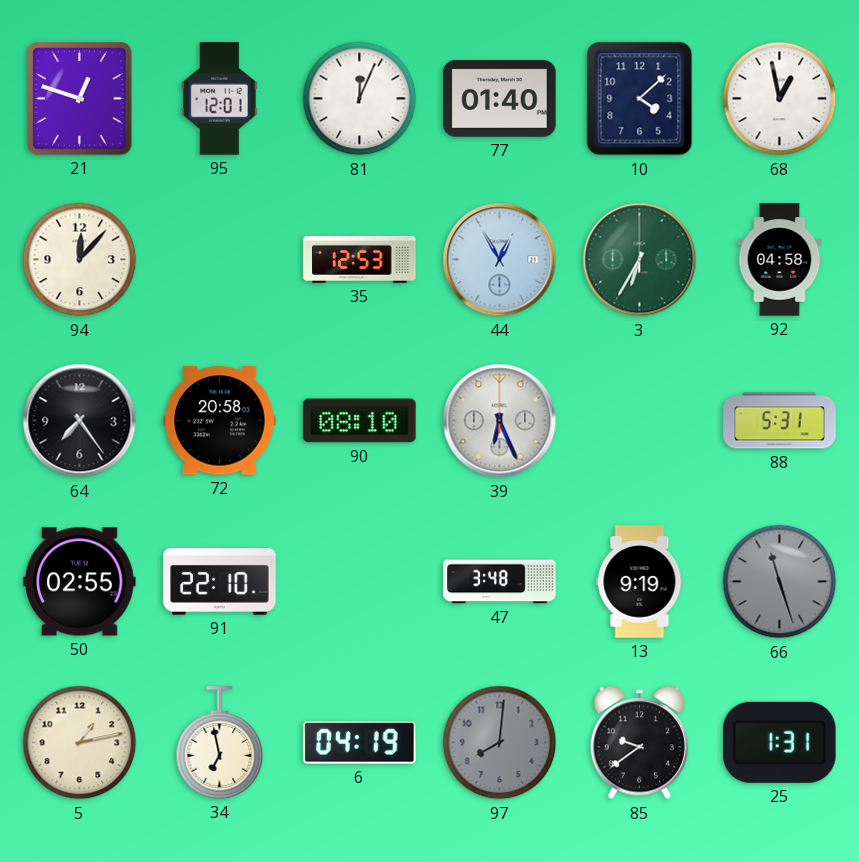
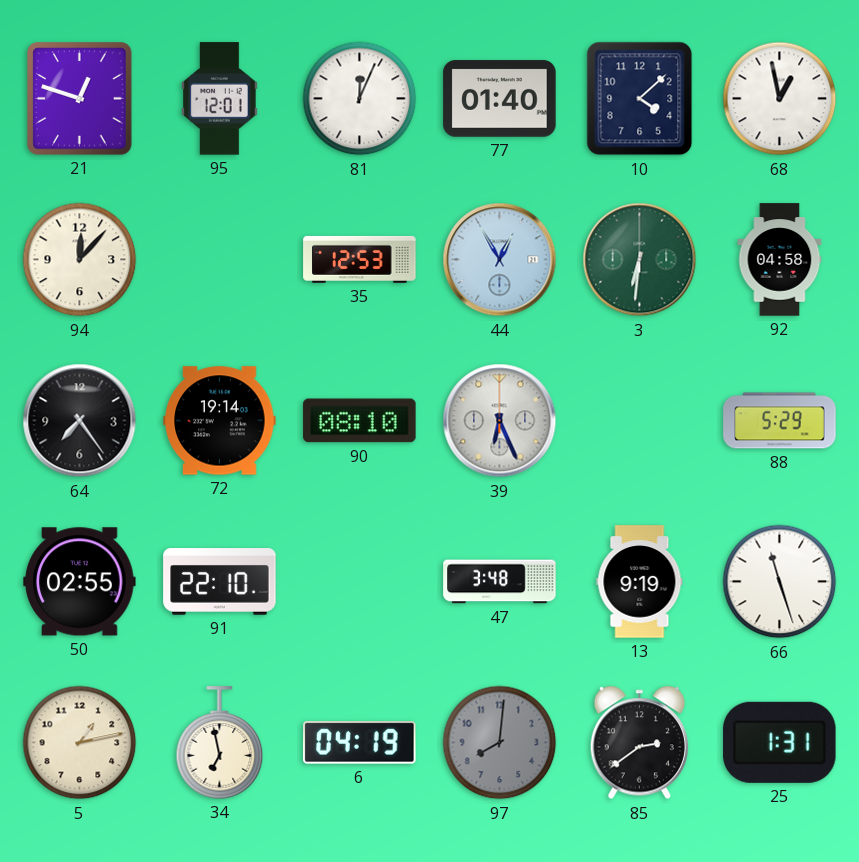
3: 6:35 -> 6:31
72: 20:58 -> 19:14
88: 5:31 -> 5:29
66 dial: grey -> white
85: 9:39 -> 2:39
